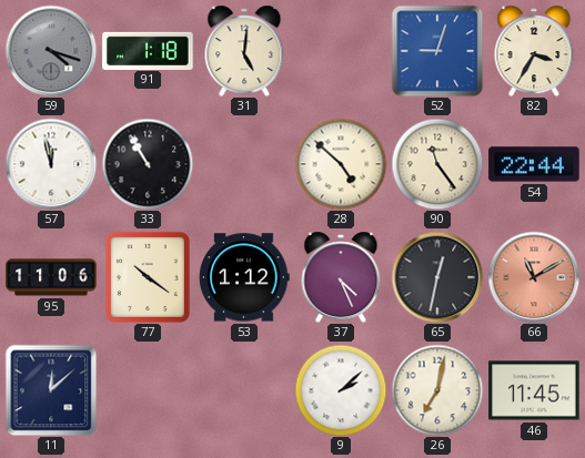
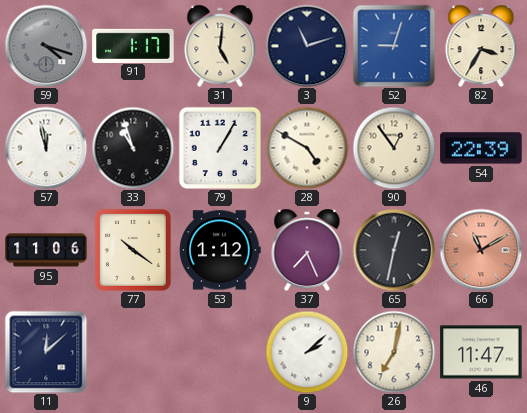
91: 1:18 -> 1:17
3: none -> 11:12
33: 10:55 -> 10:57
79: none -> 1:05
28: 4:52 -> 4:50
90: 11:24 -> 12:54
54: 22:44 -> 22:39
37: 4:26 -> 7:26
46: 11:45 -> 11:47
